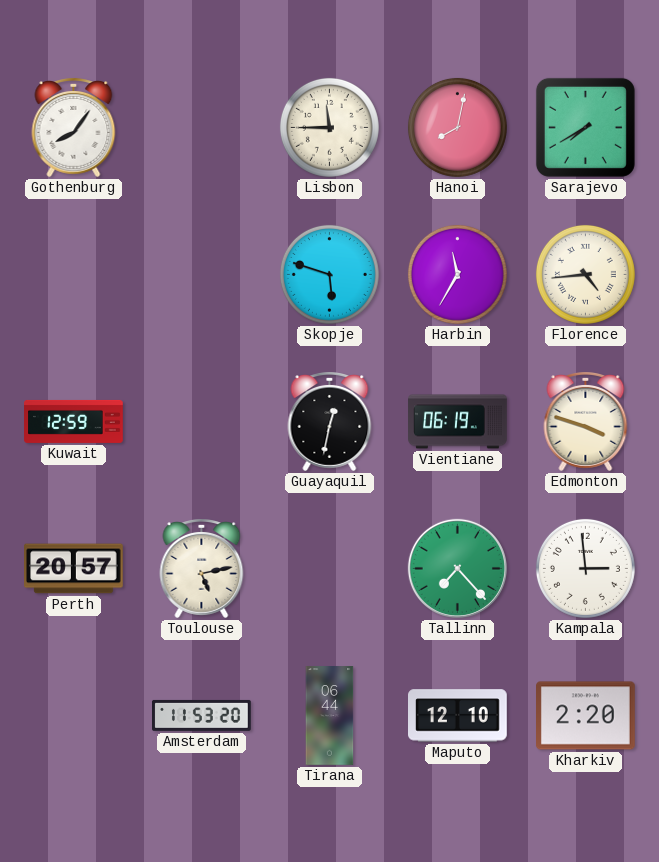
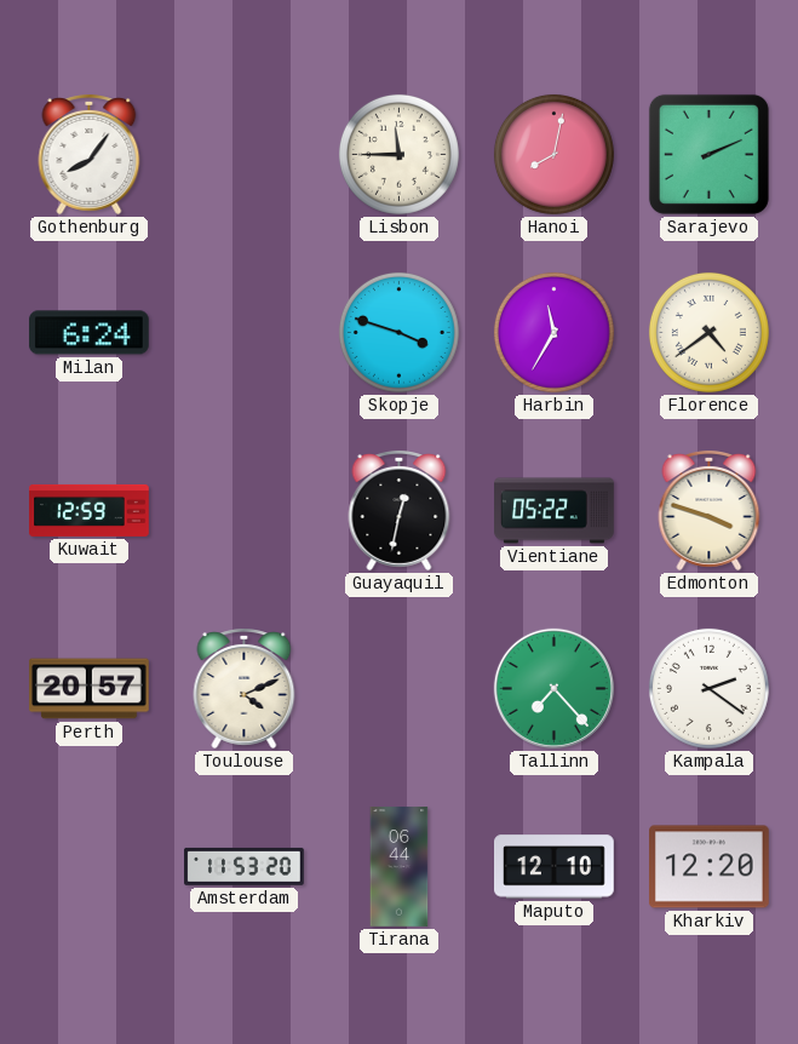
Sarajevo: 7:40 -> 2:11
Milan: none -> 6:24
Skopje: 5:48 -> 3:48
Florence: 4:44 -> 4:39
Vientiane: 06:19 -> 05:22
Toulouse: 5:13 -> 4:11
Kampala: 2:59 -> 2:21
Kharkiv: 2:20 -> 12:20
